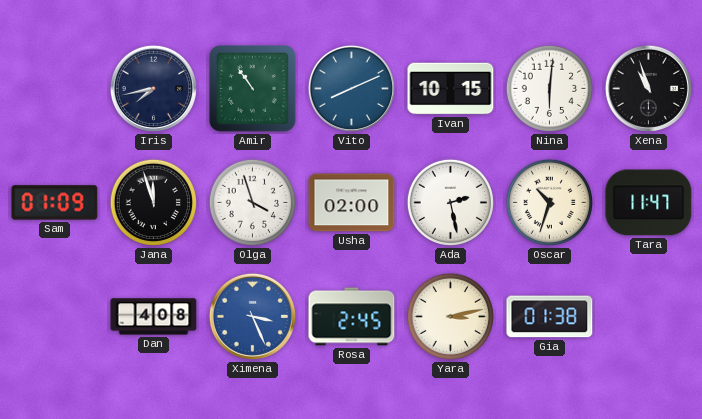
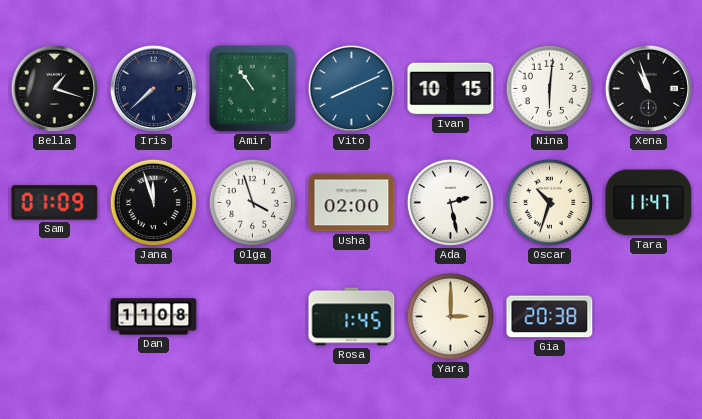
Bella: none -> 1:18
Iris: 7:43 -> 7:38
Dan: 4:08 -> 11:08
Ximena: 3:26 -> none
Rosa: 2:45 -> 1:45
Yara: 3:13 -> 3:00
Gia: 01:38 -> 20:38
